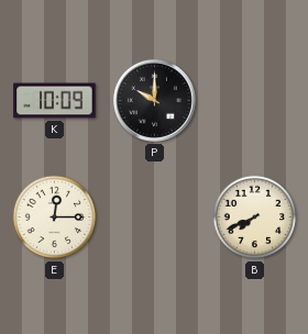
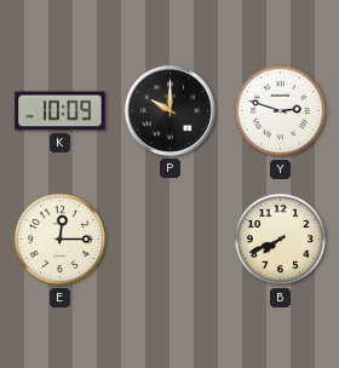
Y: none -> 2:48
